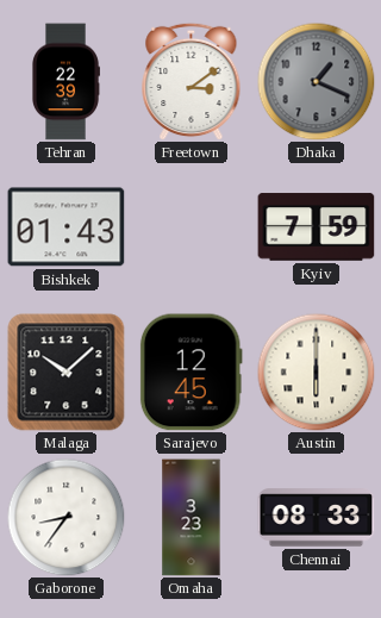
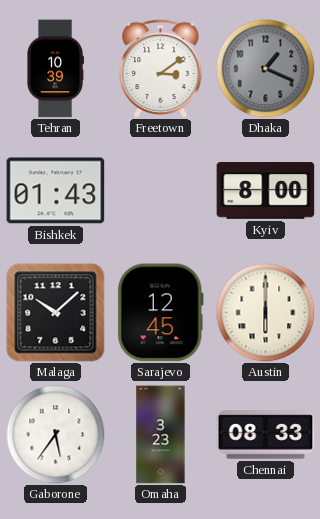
Tehran: 22:39 -> 10:39
Kyiv: 7:59 -> 8:00
Gaborone: 8:36 -> 5:36
